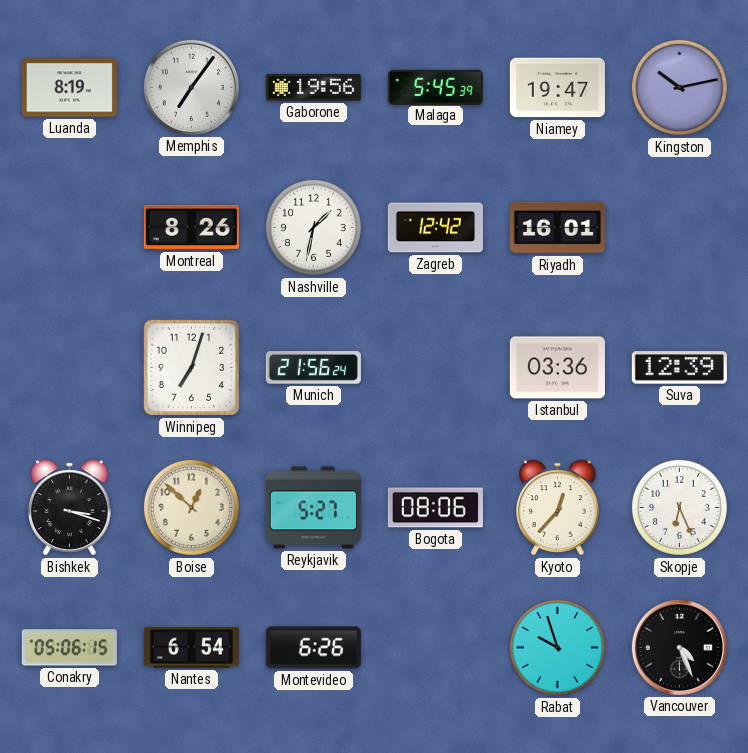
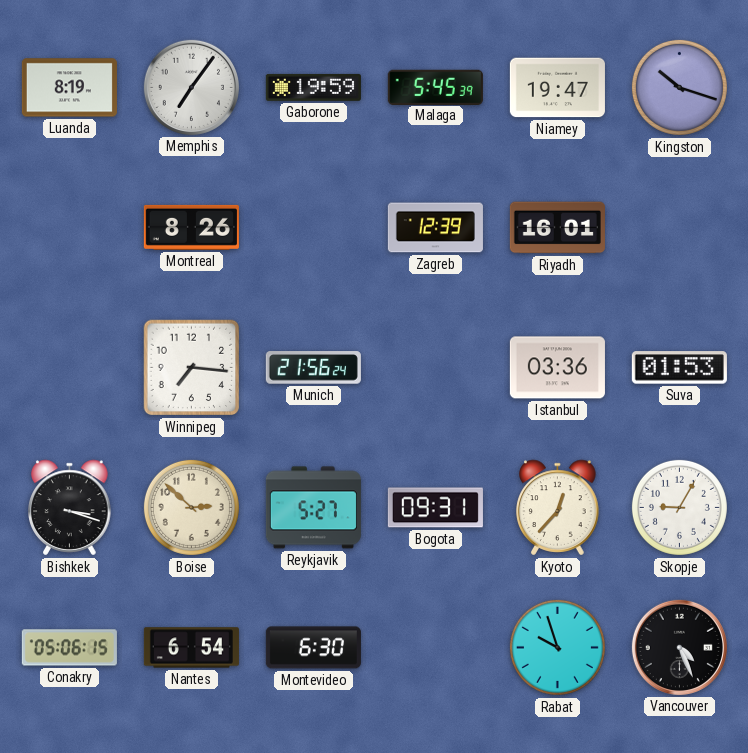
Gaborone: 19:56 -> 19:59
Kingston: 10:13 -> 10:18
Nashville: 1:32 -> none
Zagreb: 12:42 -> 12:39
Winnipeg: 7:03 -> 7:16
Suva: 12:39 -> 01:53
Boise: 12:52 -> 2:52
Bogota: 08:06 -> 09:31
Skopje: 6:26 -> 9:05
Montevideo: 6:26 -> 6:30
